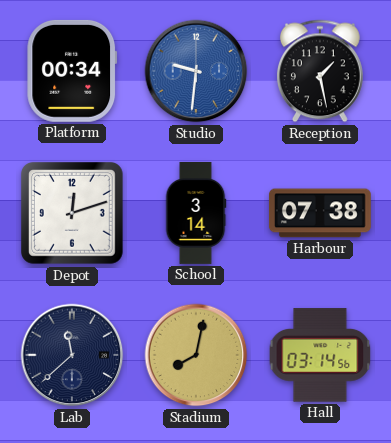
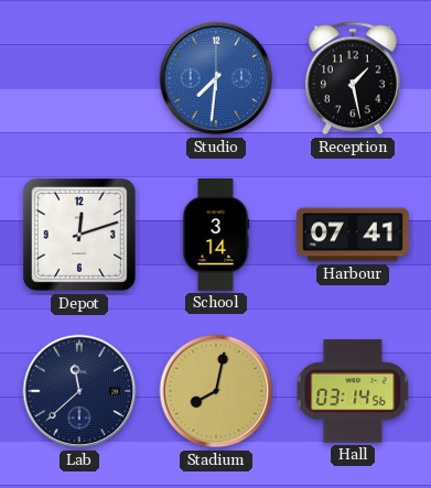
Platform: 00:34 -> none
Studio: 9:31 -> 7:31
Harbour: 07:38 -> 07:41
